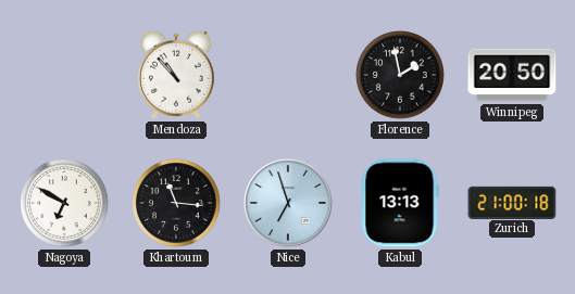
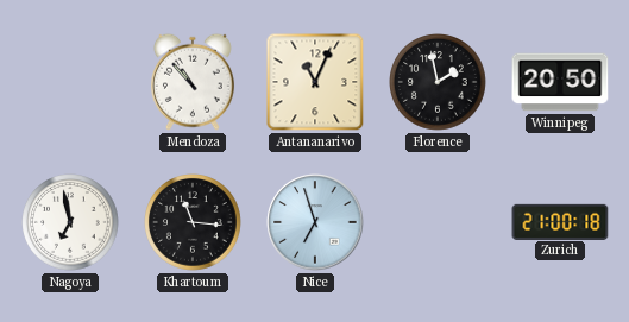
Antananarivo: none -> 11:04
Nagoya: 6:50 -> 6:58
Kabul: 13:13 -> none
